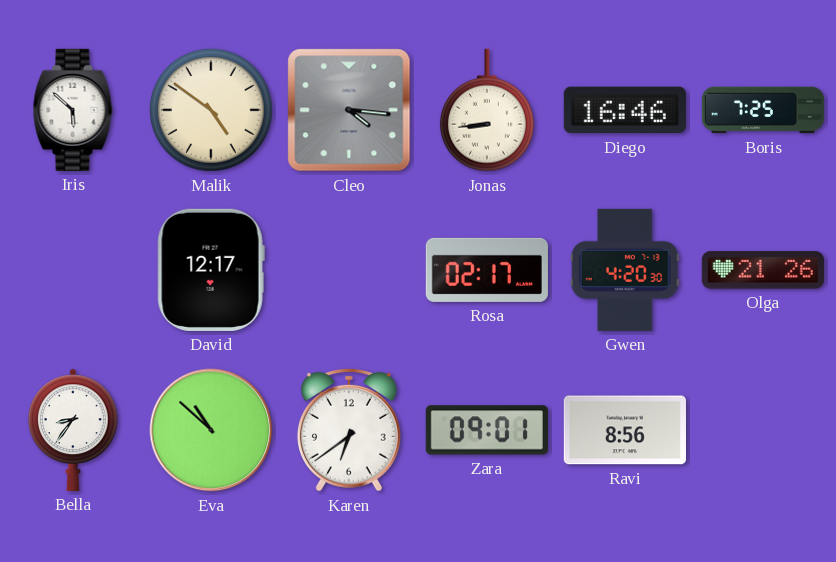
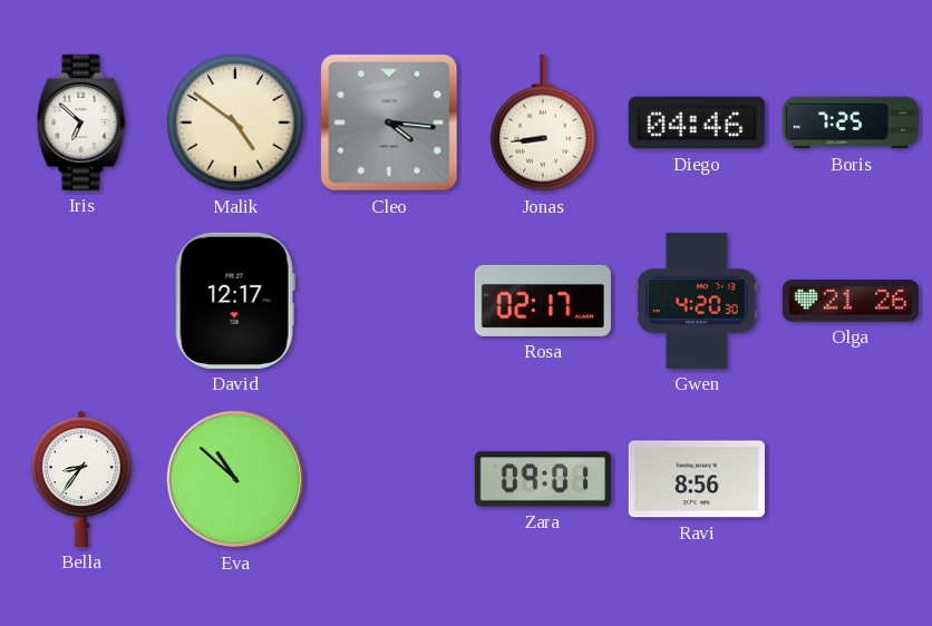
Iris: 5:52 -> 6:52
Diego: 16:46 -> 04:46
Karen: 6:39 -> none
